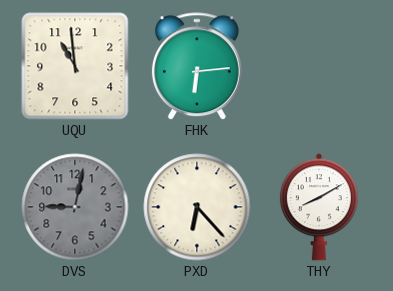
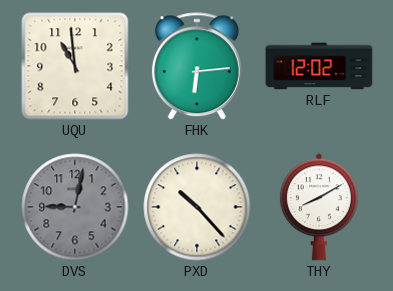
RLF: none -> 12:02
PXD: 6:23 -> 10:23
